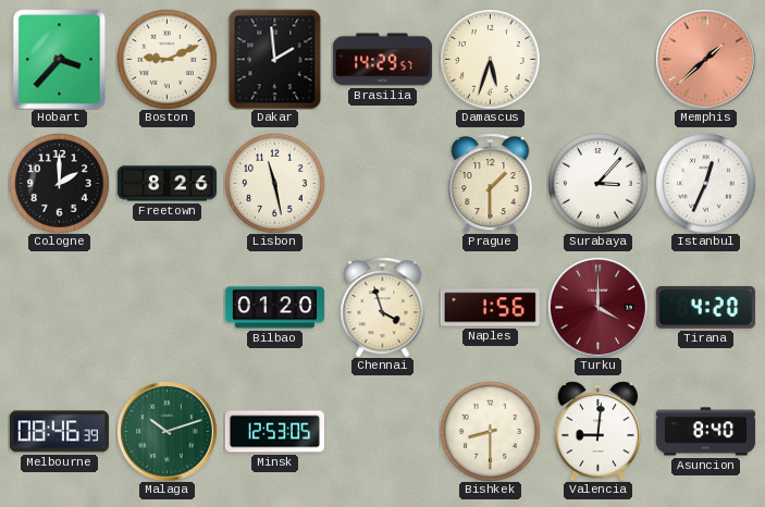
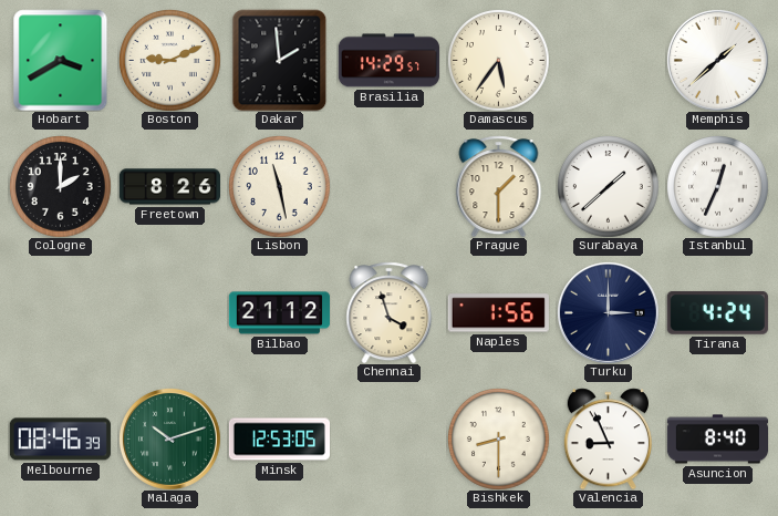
Hobart: 3:37 -> 3:40
Damascus: 5:33 -> 5:36
Memphis dial: salmon -> white
Surabaya: 3:07 -> 1:38
Bilbao: 01:20 -> 21:12
Turku: 4:00 -> 3:00
Turku dial: burgundy -> navy
Tirana: 4:20 -> 4:24
Valencia: 9:01 -> 8:56
